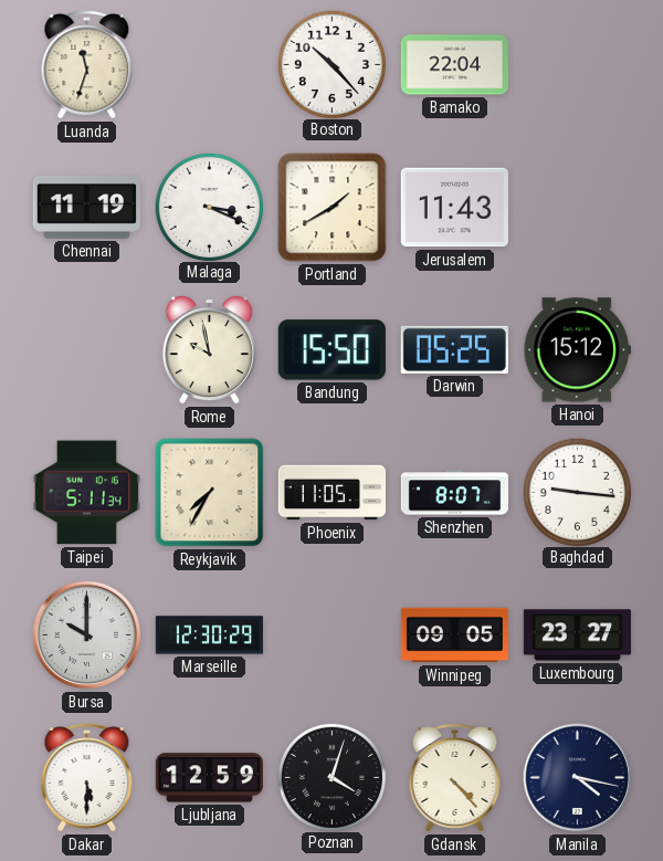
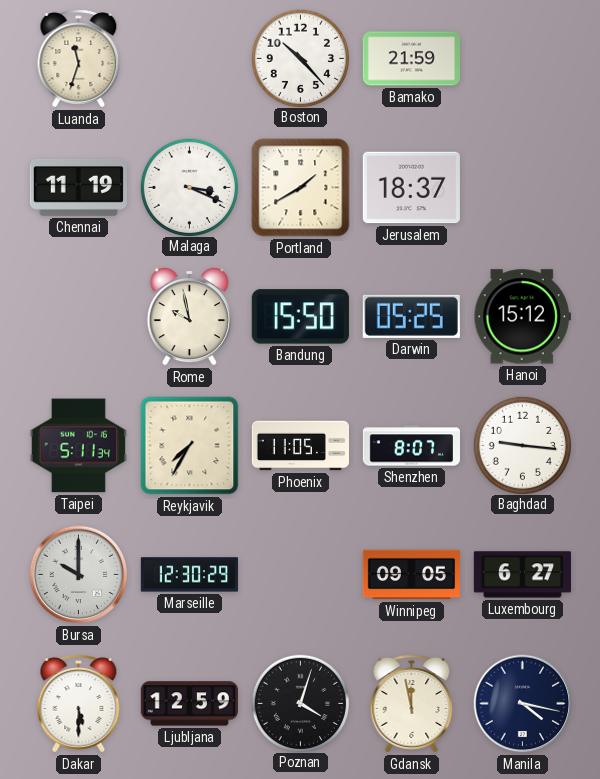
Bamako: 22:04 -> 21:59
Jerusalem: 11:43 -> 18:37
Luxembourg: 23:27 -> 6:27
Gdansk: 4:23 -> 11:58
